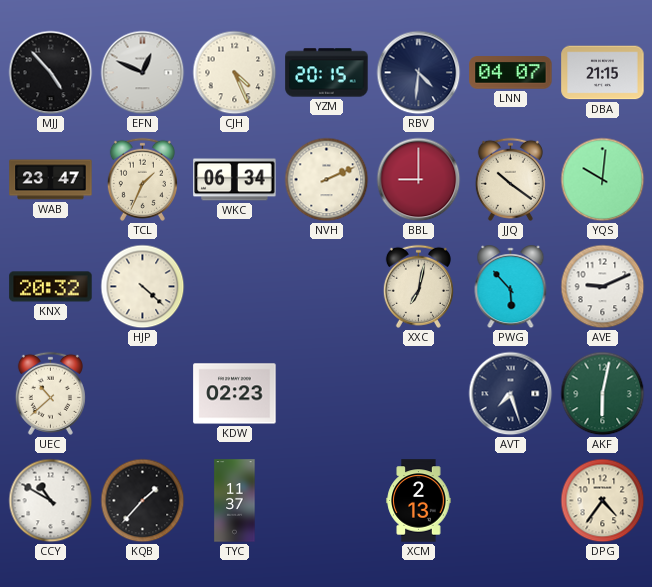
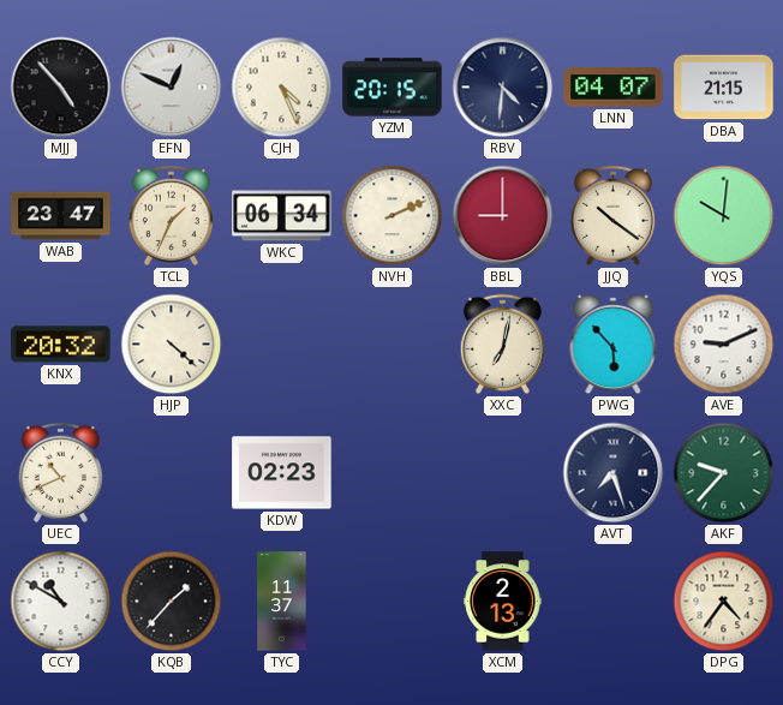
UEC: 10:38 -> 10:41
AKF: 6:02 -> 9:37
